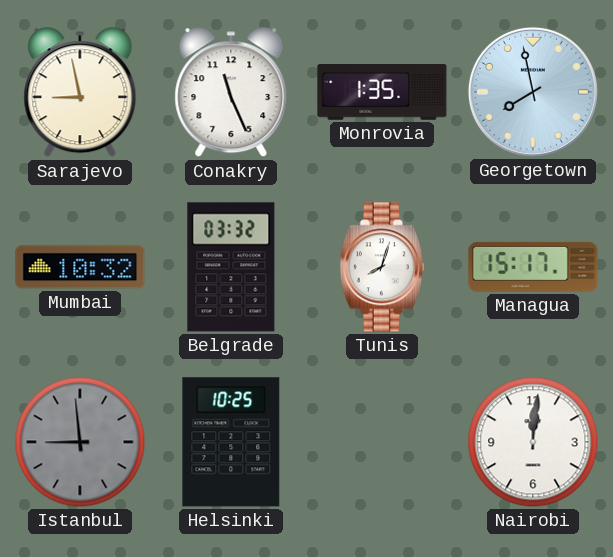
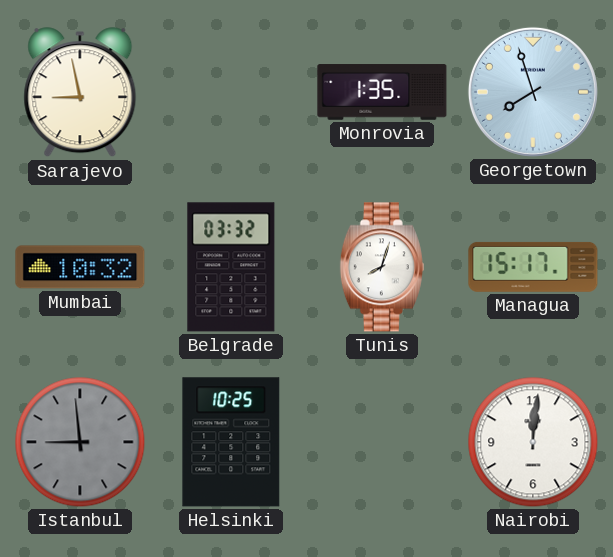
Conakry: 11:26 -> none
Georgetown: 7:58 -> 7:57
